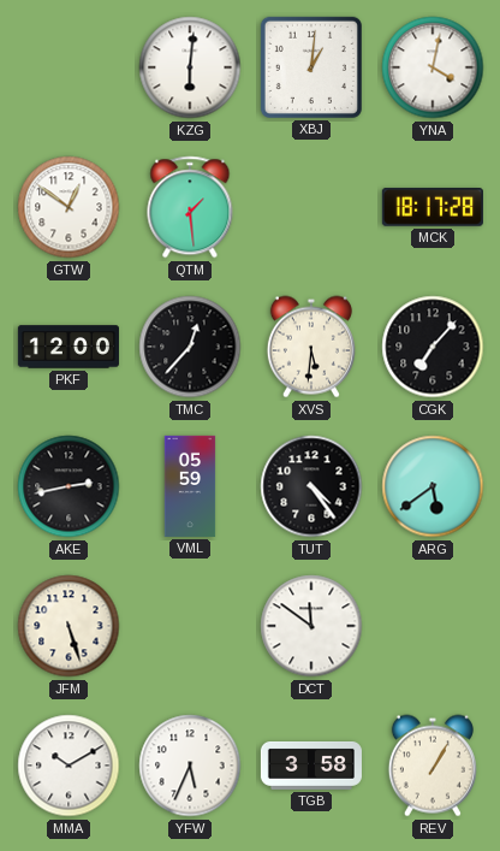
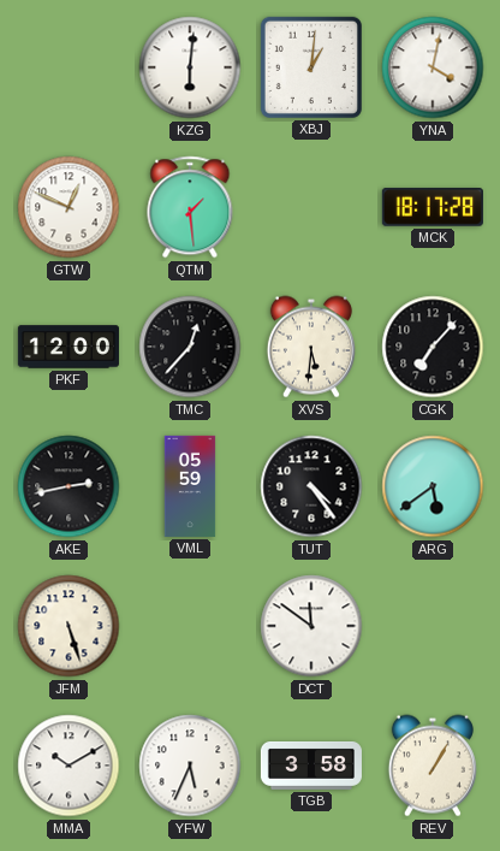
GTW: 12:51 -> 12:49
